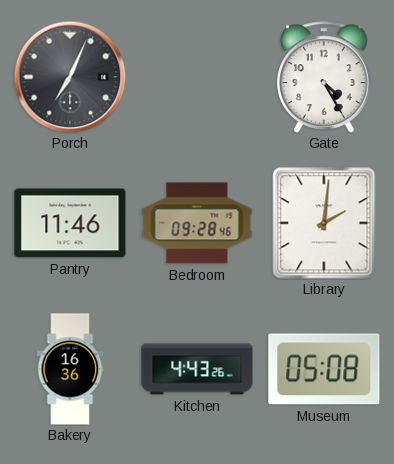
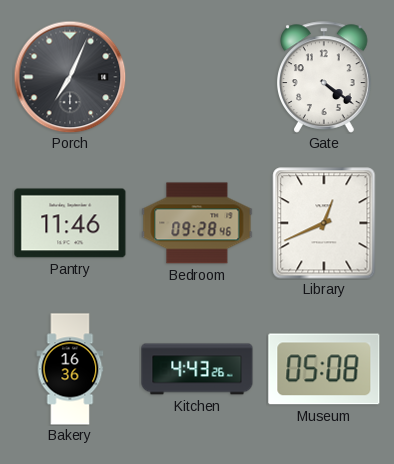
Gate: 4:25 -> 4:21
Library: 2:01 -> 12:41
